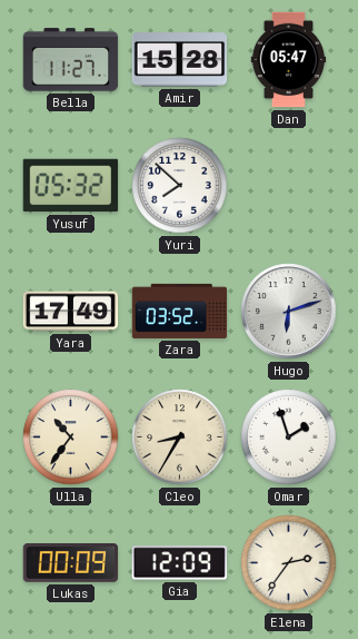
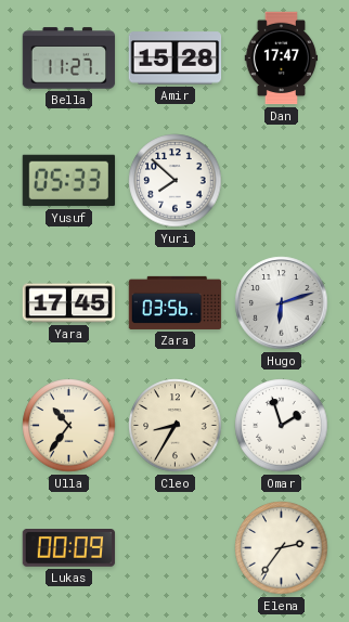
Dan: 05:47 -> 17:47
Yusuf: 05:32 -> 05:33
Yara: 17:49 -> 17:45
Zara: 03:52 -> 03:56
Gia: 12:09 -> none
